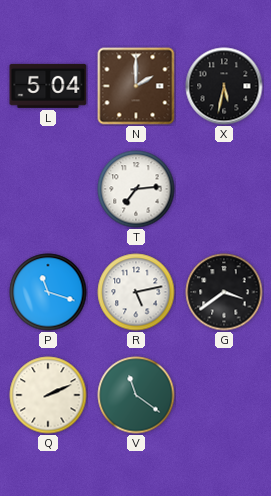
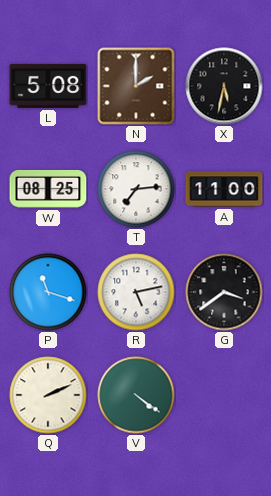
L: 5:04 -> 5:08
W: none -> 08:25
A: none -> 11:00
V: 11:21 -> 4:21
